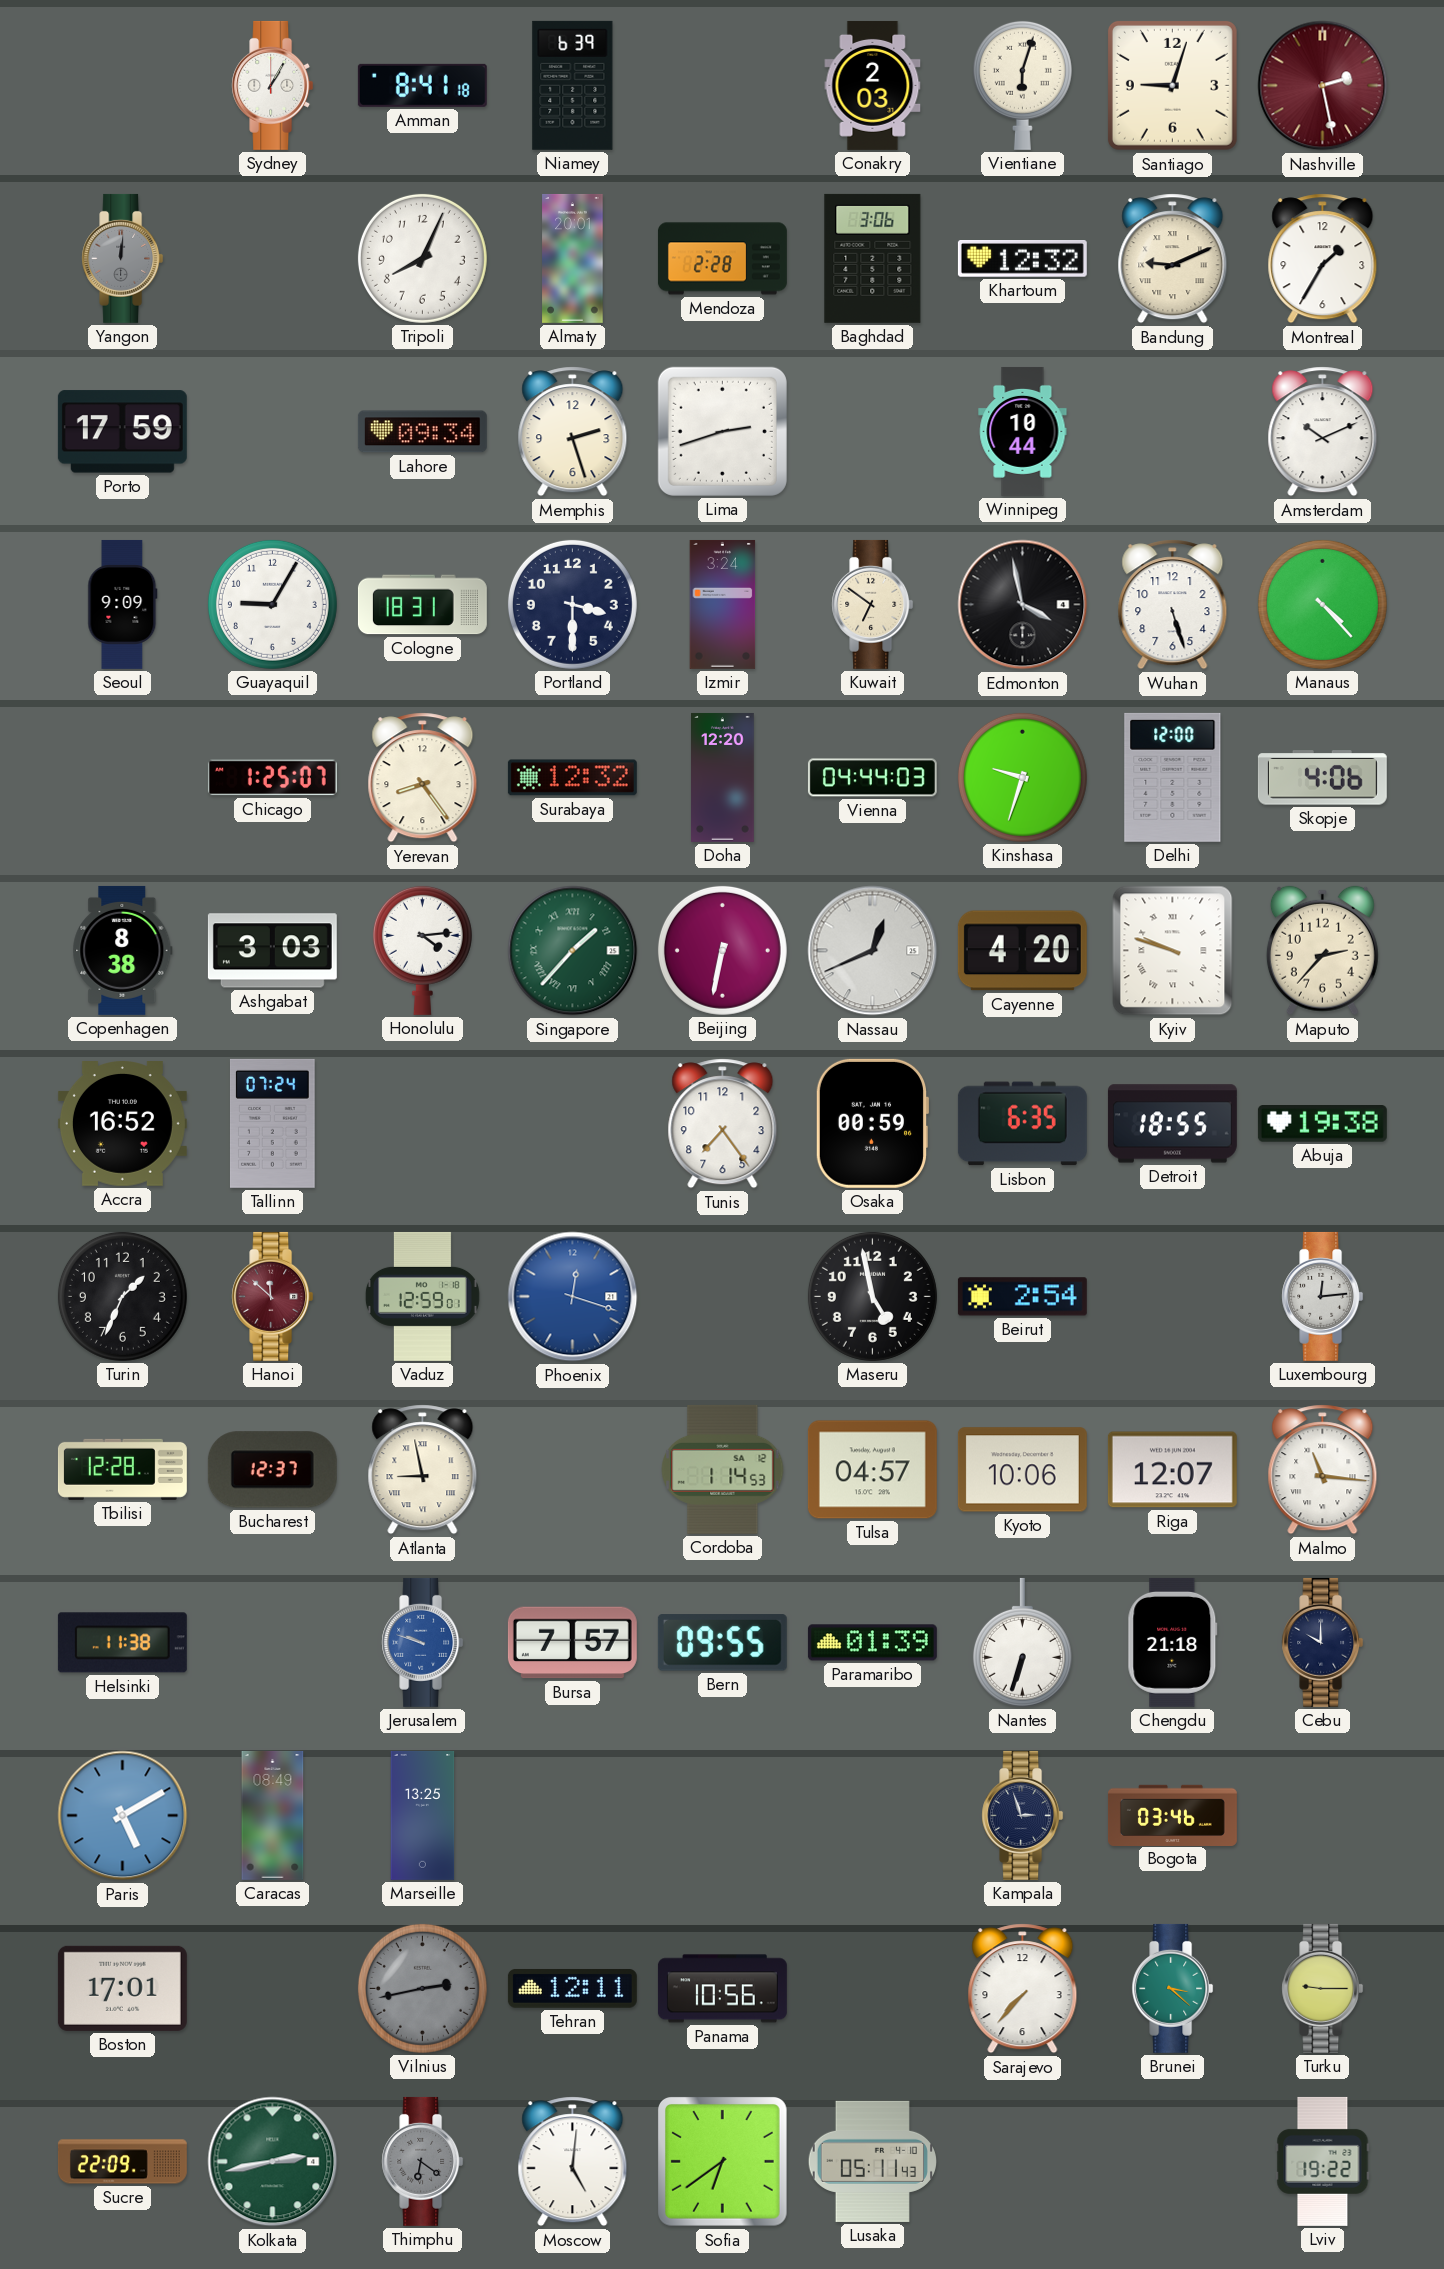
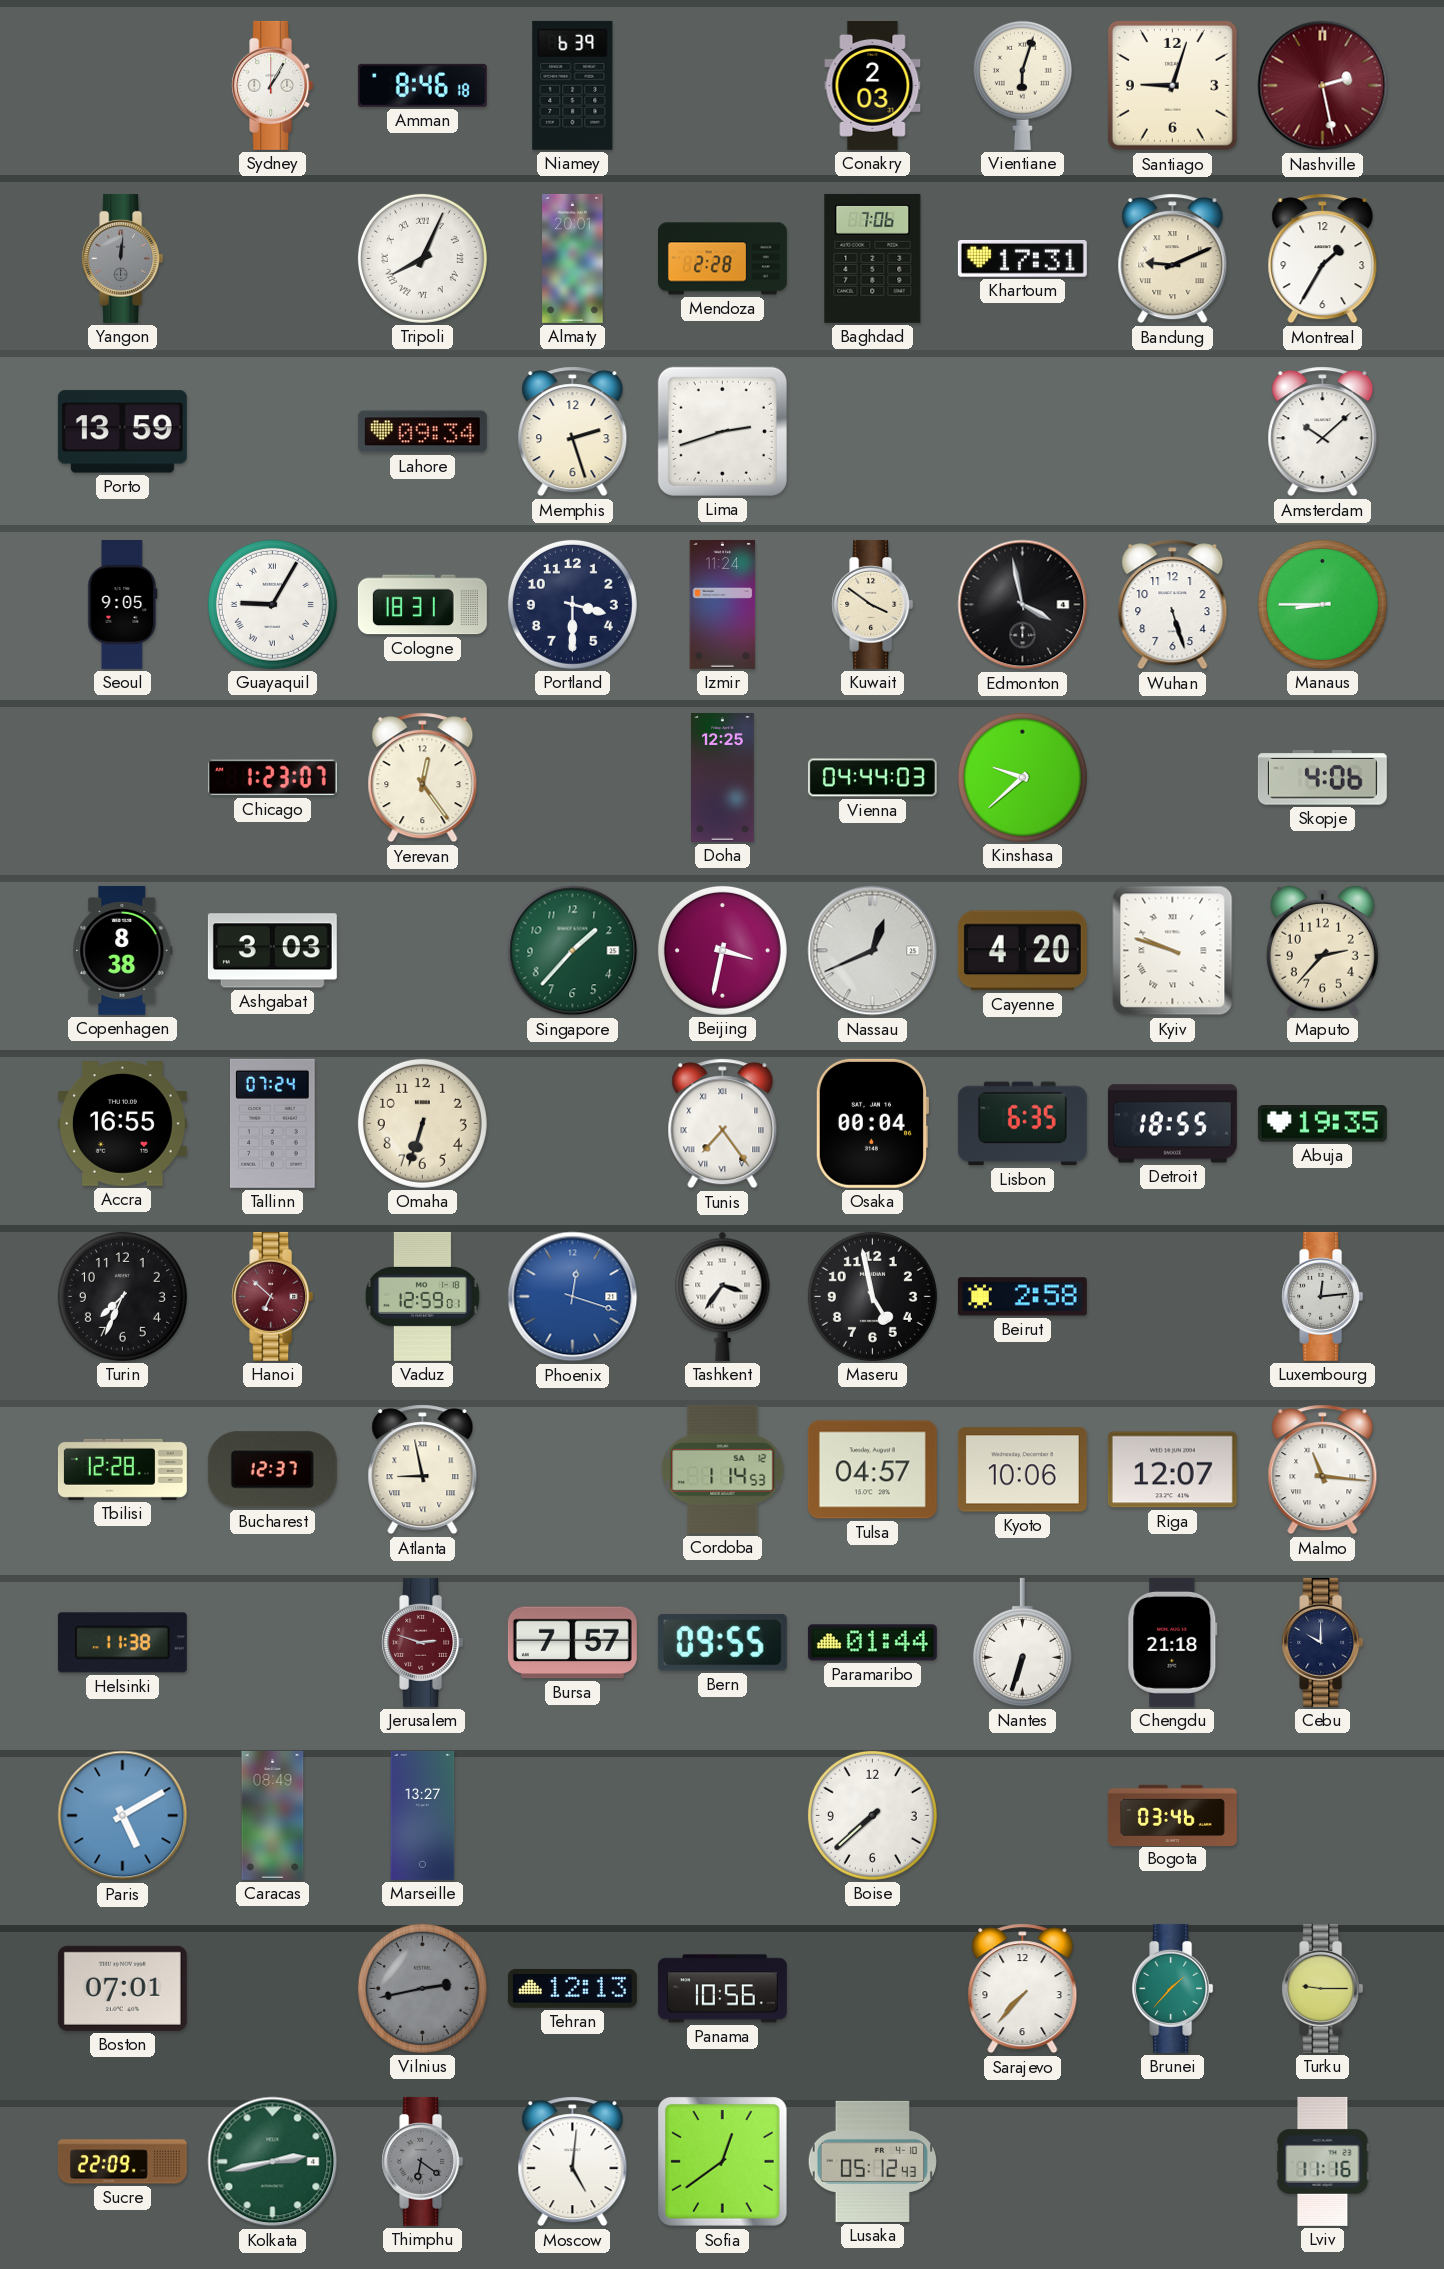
Amman: 8:41 -> 8:46
Tripoli numerals: Arabic -> Roman
Baghdad: 3:06 -> 7:06
Khartoum: 12:32 -> 17:31
Porto: 17:59 -> 13:59
Winnipeg: 10:44 -> none
Amsterdam: 10:11 -> 10:08
Seoul: 9:09 -> 9:05
Guayaquil numerals: Arabic -> Roman
Izmir: 3:24 -> 11:24
Kuwait: 6:51 -> 3:51
Manaus: 4:23 -> 8:45
Chicago: 1:25 -> 1:23
Yerevan: 8:24 -> 12:24
Surabaya: 12:32 -> none
Doha: 12:20 -> 12:25
Kinshasa: 9:33 -> 9:38
Delhi: 12:00 -> none
Honolulu: 4:14 -> none
Singapore numerals: Roman -> Arabic
Beijing: 6:32 -> 3:32
Accra: 16:52 -> 16:55
Omaha: none -> 6:33
Tunis numerals: Arabic -> Roman
Osaka: 00:59 -> 00:04
Abuja: 19:38 -> 19:35
Turin: 1:34 -> 7:34
Hanoi: 11:52 -> 6:52
Tashkent: none -> 3:36
Beirut: 2:54 -> 2:58
Jerusalem: 9:48 -> 2:48
Jerusalem dial: blue -> burgundy
Paramaribo: 01:39 -> 01:44
Marseille: 13:25 -> 13:27
Boise: none -> 7:38
Kampala: 2:57 -> none
Boston: 17:01 -> 07:01
Tehran: 12:11 -> 12:13
Brunei: 3:22 -> 1:37
Sofia: 6:39 -> 12:39
Lusaka: 05:11 -> 05:12
Lviv: 19:22 -> 11:16
